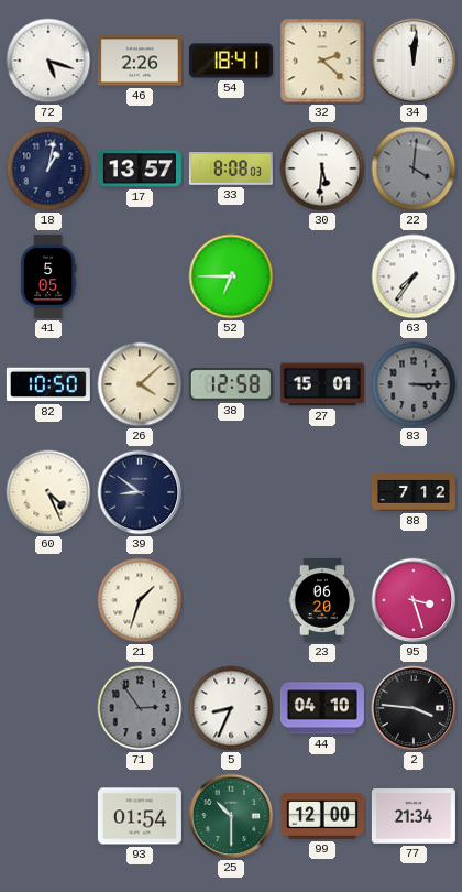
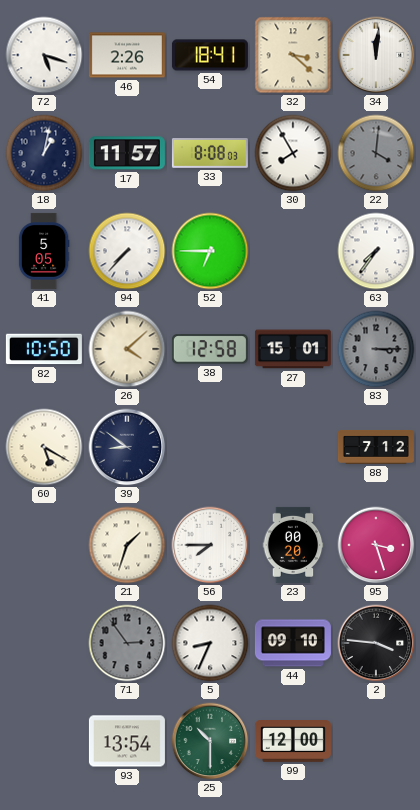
32: 2:22 -> 3:22
17: 13:57 -> 11:57
30: 5:31 -> 7:55
94: none -> 7:37
60: 4:26 -> 5:20
56: none -> 7:45
23: 06:20 -> 00:20
44: 04:10 -> 09:10
93: 01:54 -> 13:54
77: 21:34 -> none
